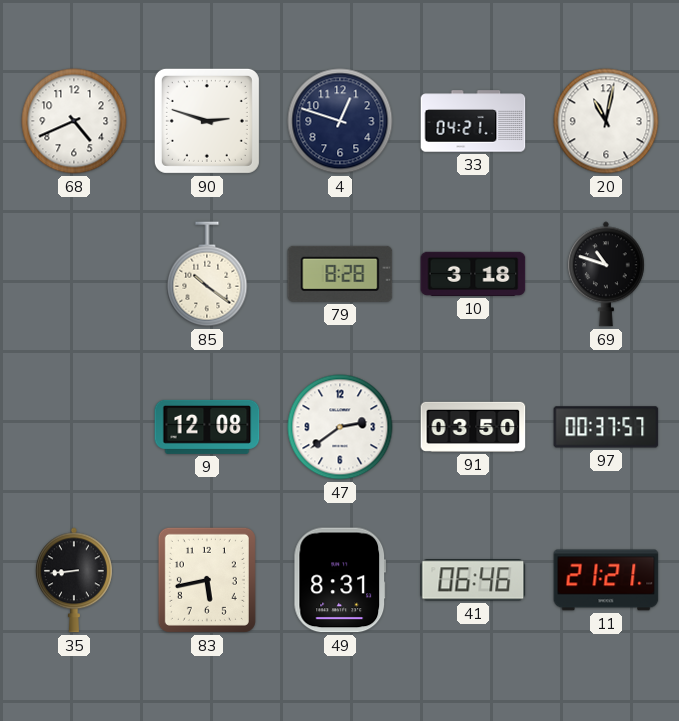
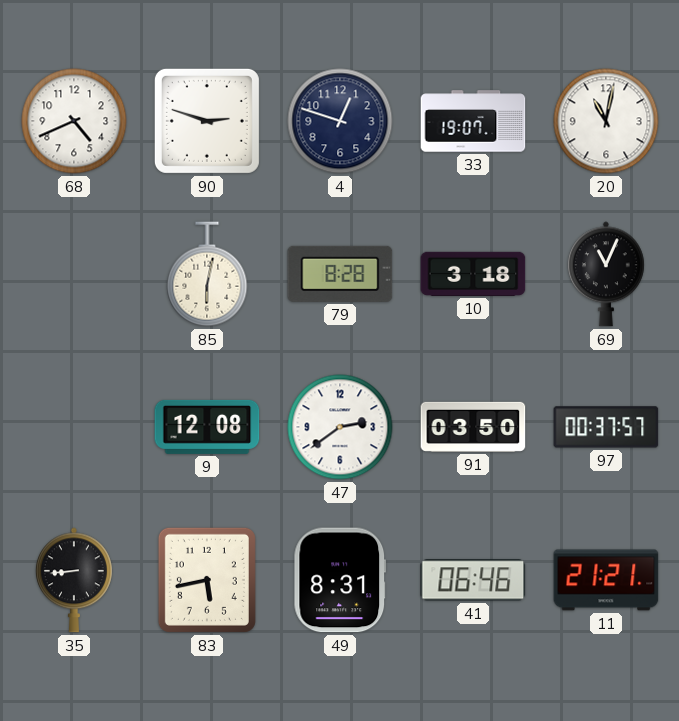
33: 04:21 -> 19:07
85: 10:21 -> 6:02
69: 10:48 -> 11:04
